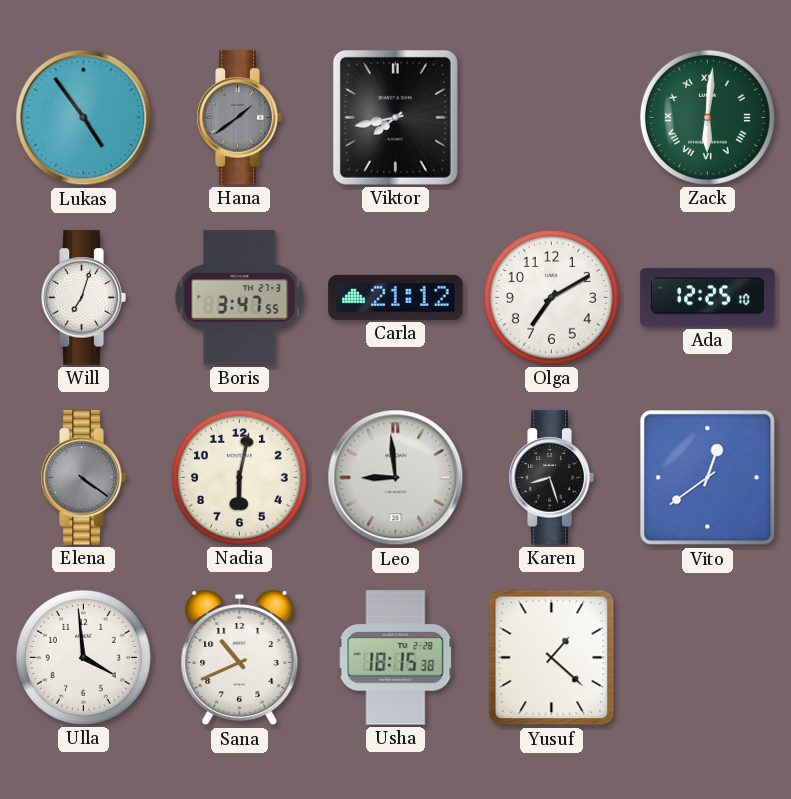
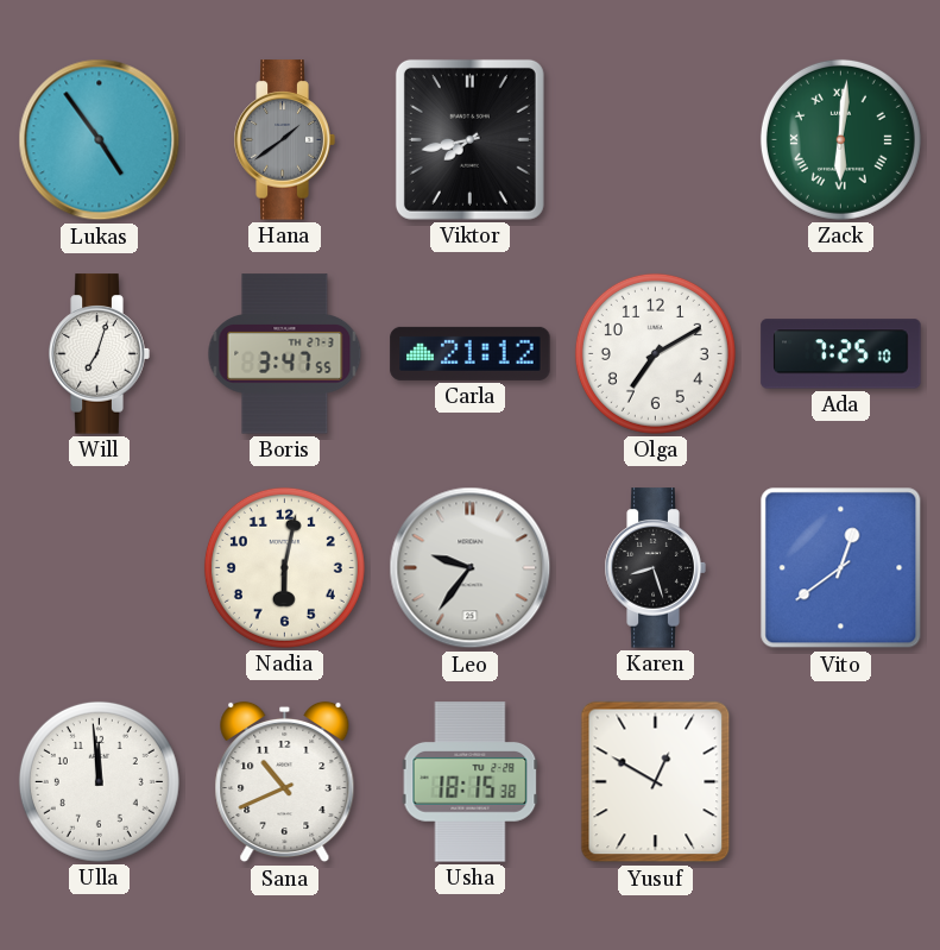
Ada: 12:25 -> 7:25
Elena: 4:21 -> none
Leo: 8:59 -> 9:36
Ulla: 3:59 -> 11:59
Yusuf: 1:22 -> 12:50
